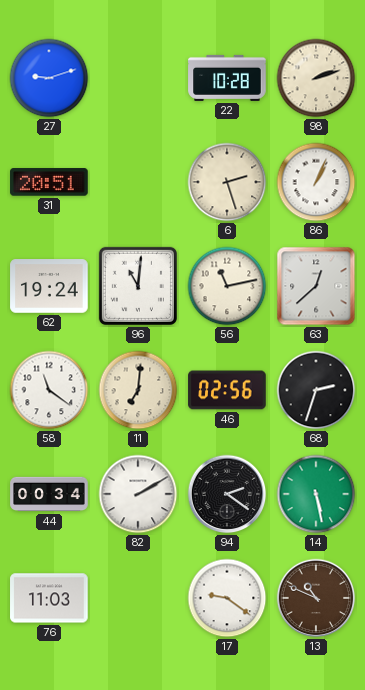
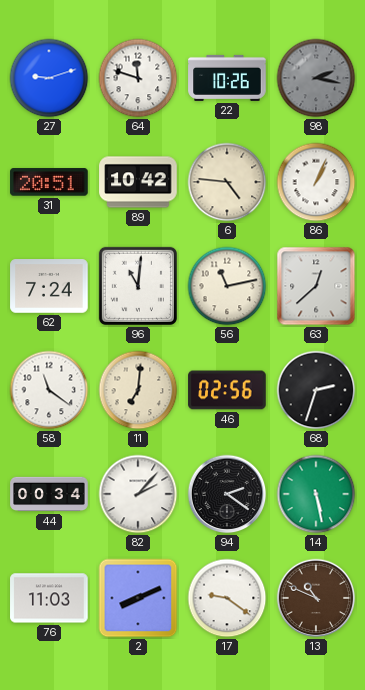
64: none -> 11:48
22: 10:28 -> 10:26
98: 2:12 -> 2:17
98 dial: cream -> grey
89: none -> 10:42
6: 2:27 -> 4:46
62: 19:24 -> 7:24
82: 2:10 -> 2:07
2: none -> 8:11
